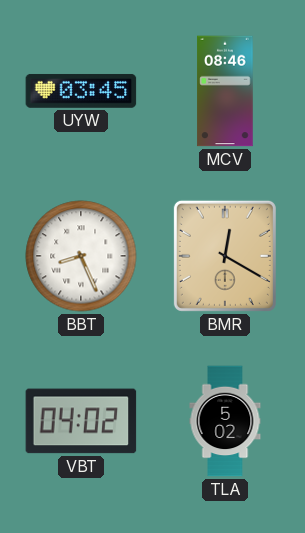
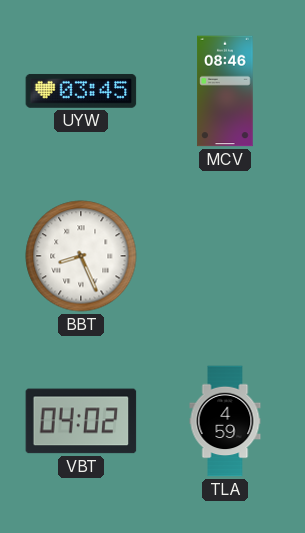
BMR: 12:20 -> none
TLA: 5:02 -> 4:59
